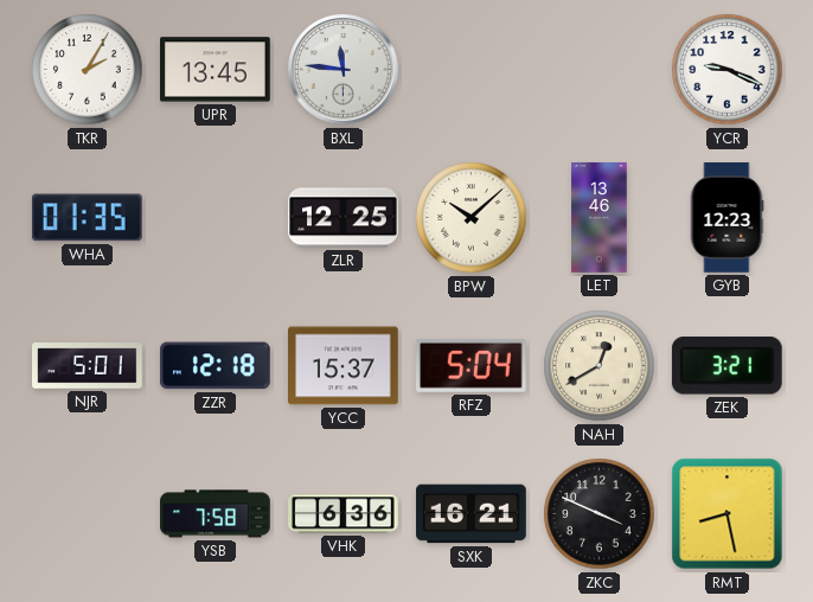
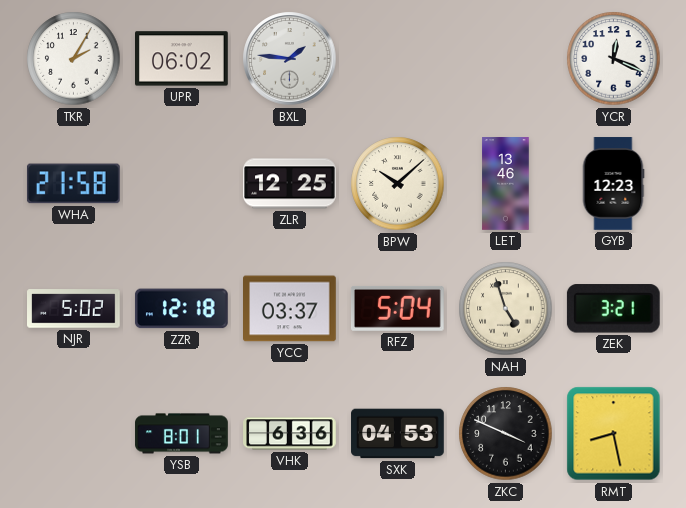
UPR: 13:45 -> 06:02
BXL: 11:46 -> 1:46
YCR: 9:19 -> 12:19
WHA: 01:35 -> 21:58
NJR: 5:01 -> 5:02
YCC: 15:37 -> 03:37
NAH: 12:40 -> 4:57
YSB: 7:58 -> 8:01
SXK: 16:21 -> 04:53
